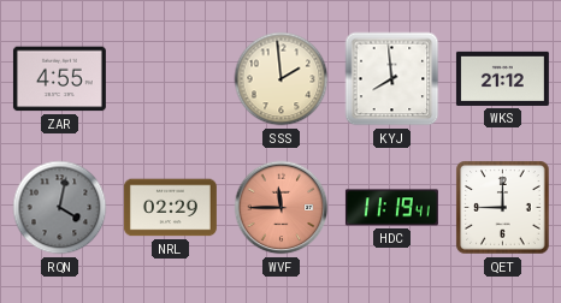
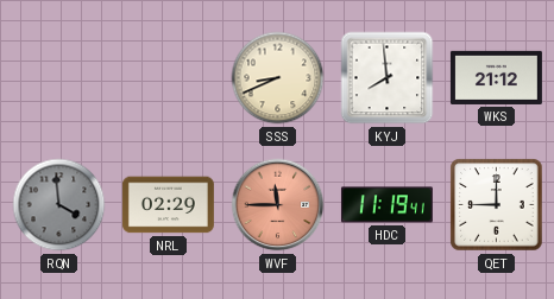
ZAR: 4:55 -> none
SSS: 1:59 -> 8:41
RQN: 4:02 -> 3:59
